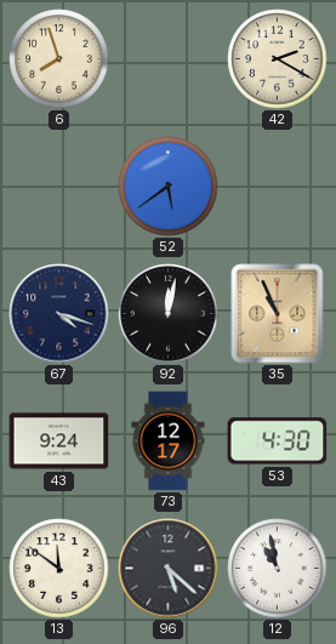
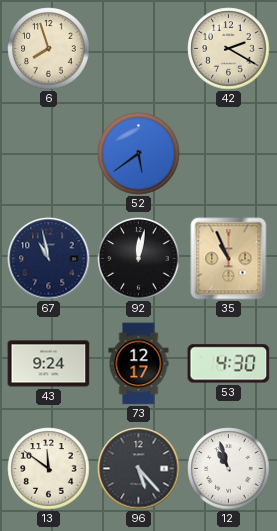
67: 4:18 -> 10:58
96: 5:22 -> 5:23
12: 10:58 -> 10:57
